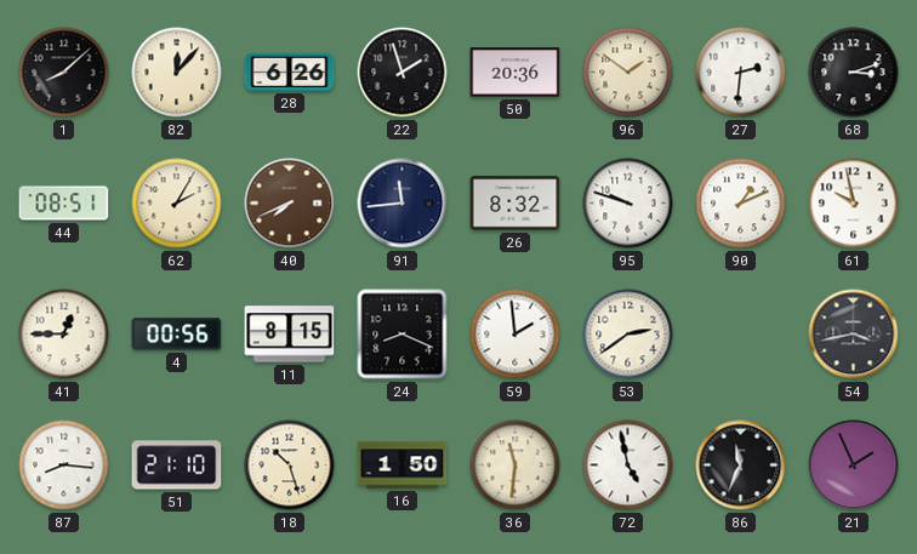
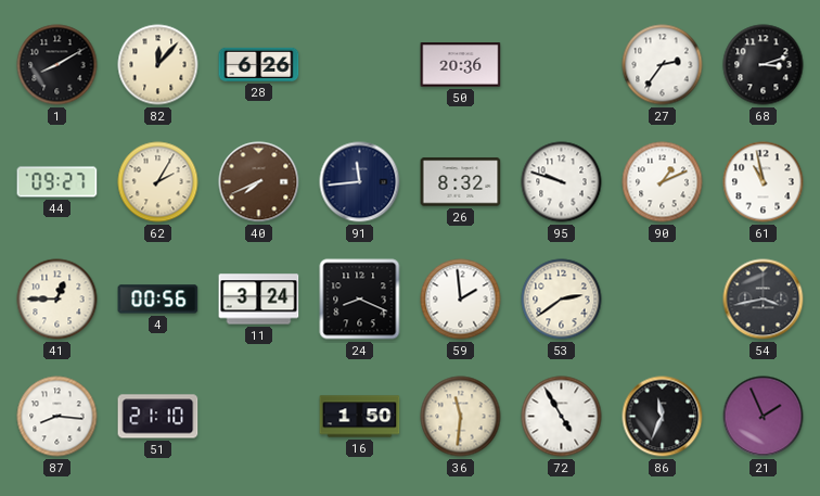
1: 8:08 -> 8:10
22: 1:57 -> none
96: 1:51 -> none
27: 2:31 -> 2:36
44: 08:51 -> 09:27
61: 9:58 -> 10:58
11: 8:15 -> 3:24
18: 10:27 -> none
72: 4:58 -> 4:55
